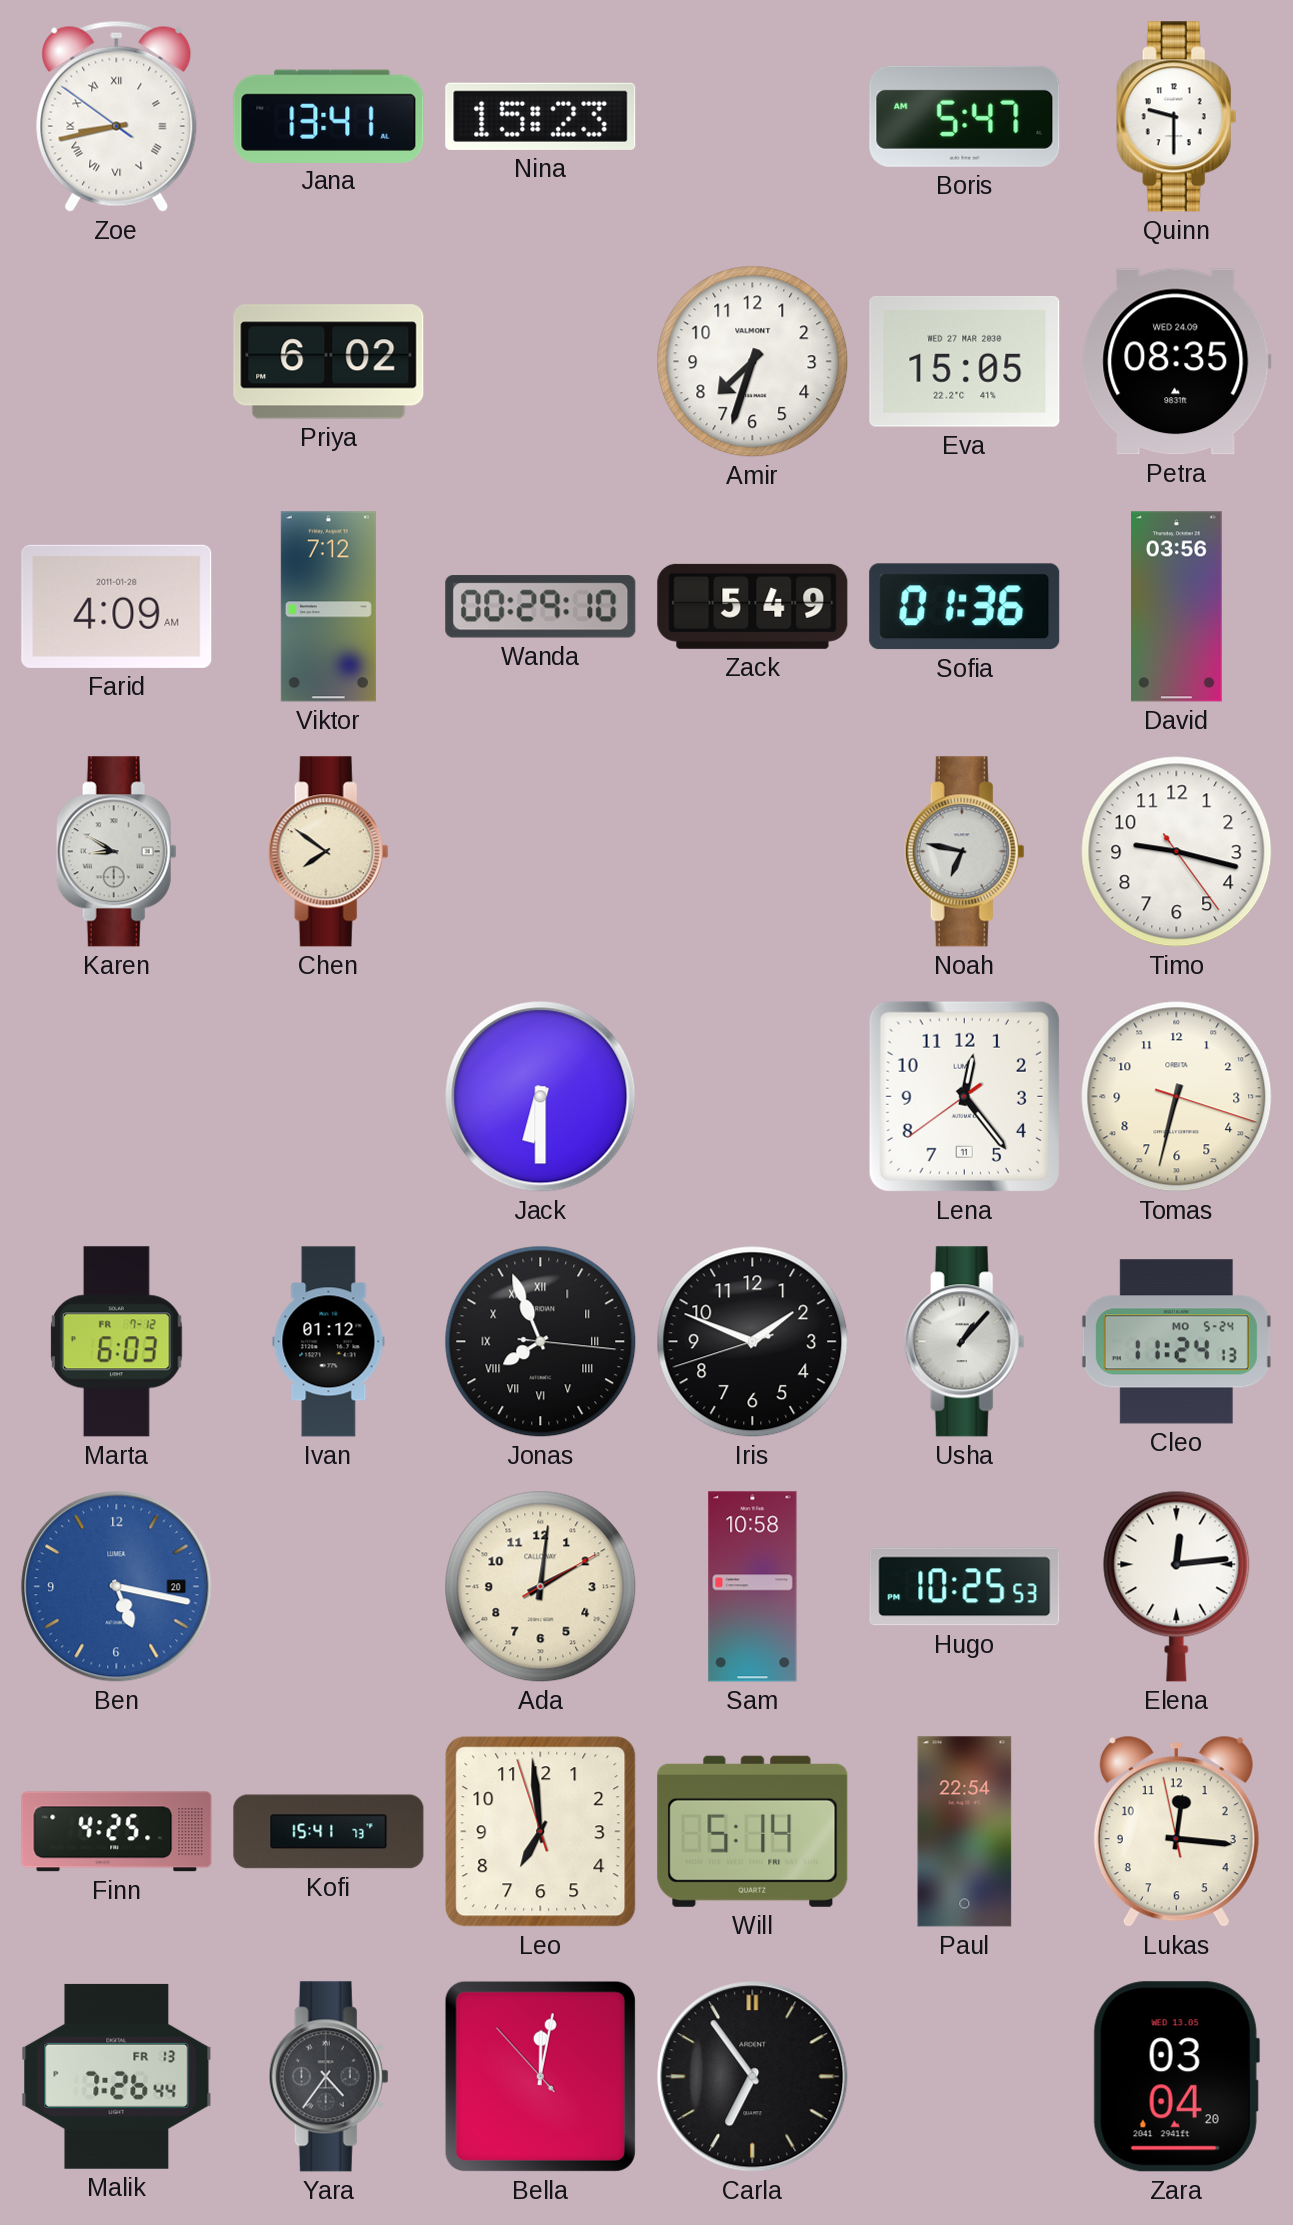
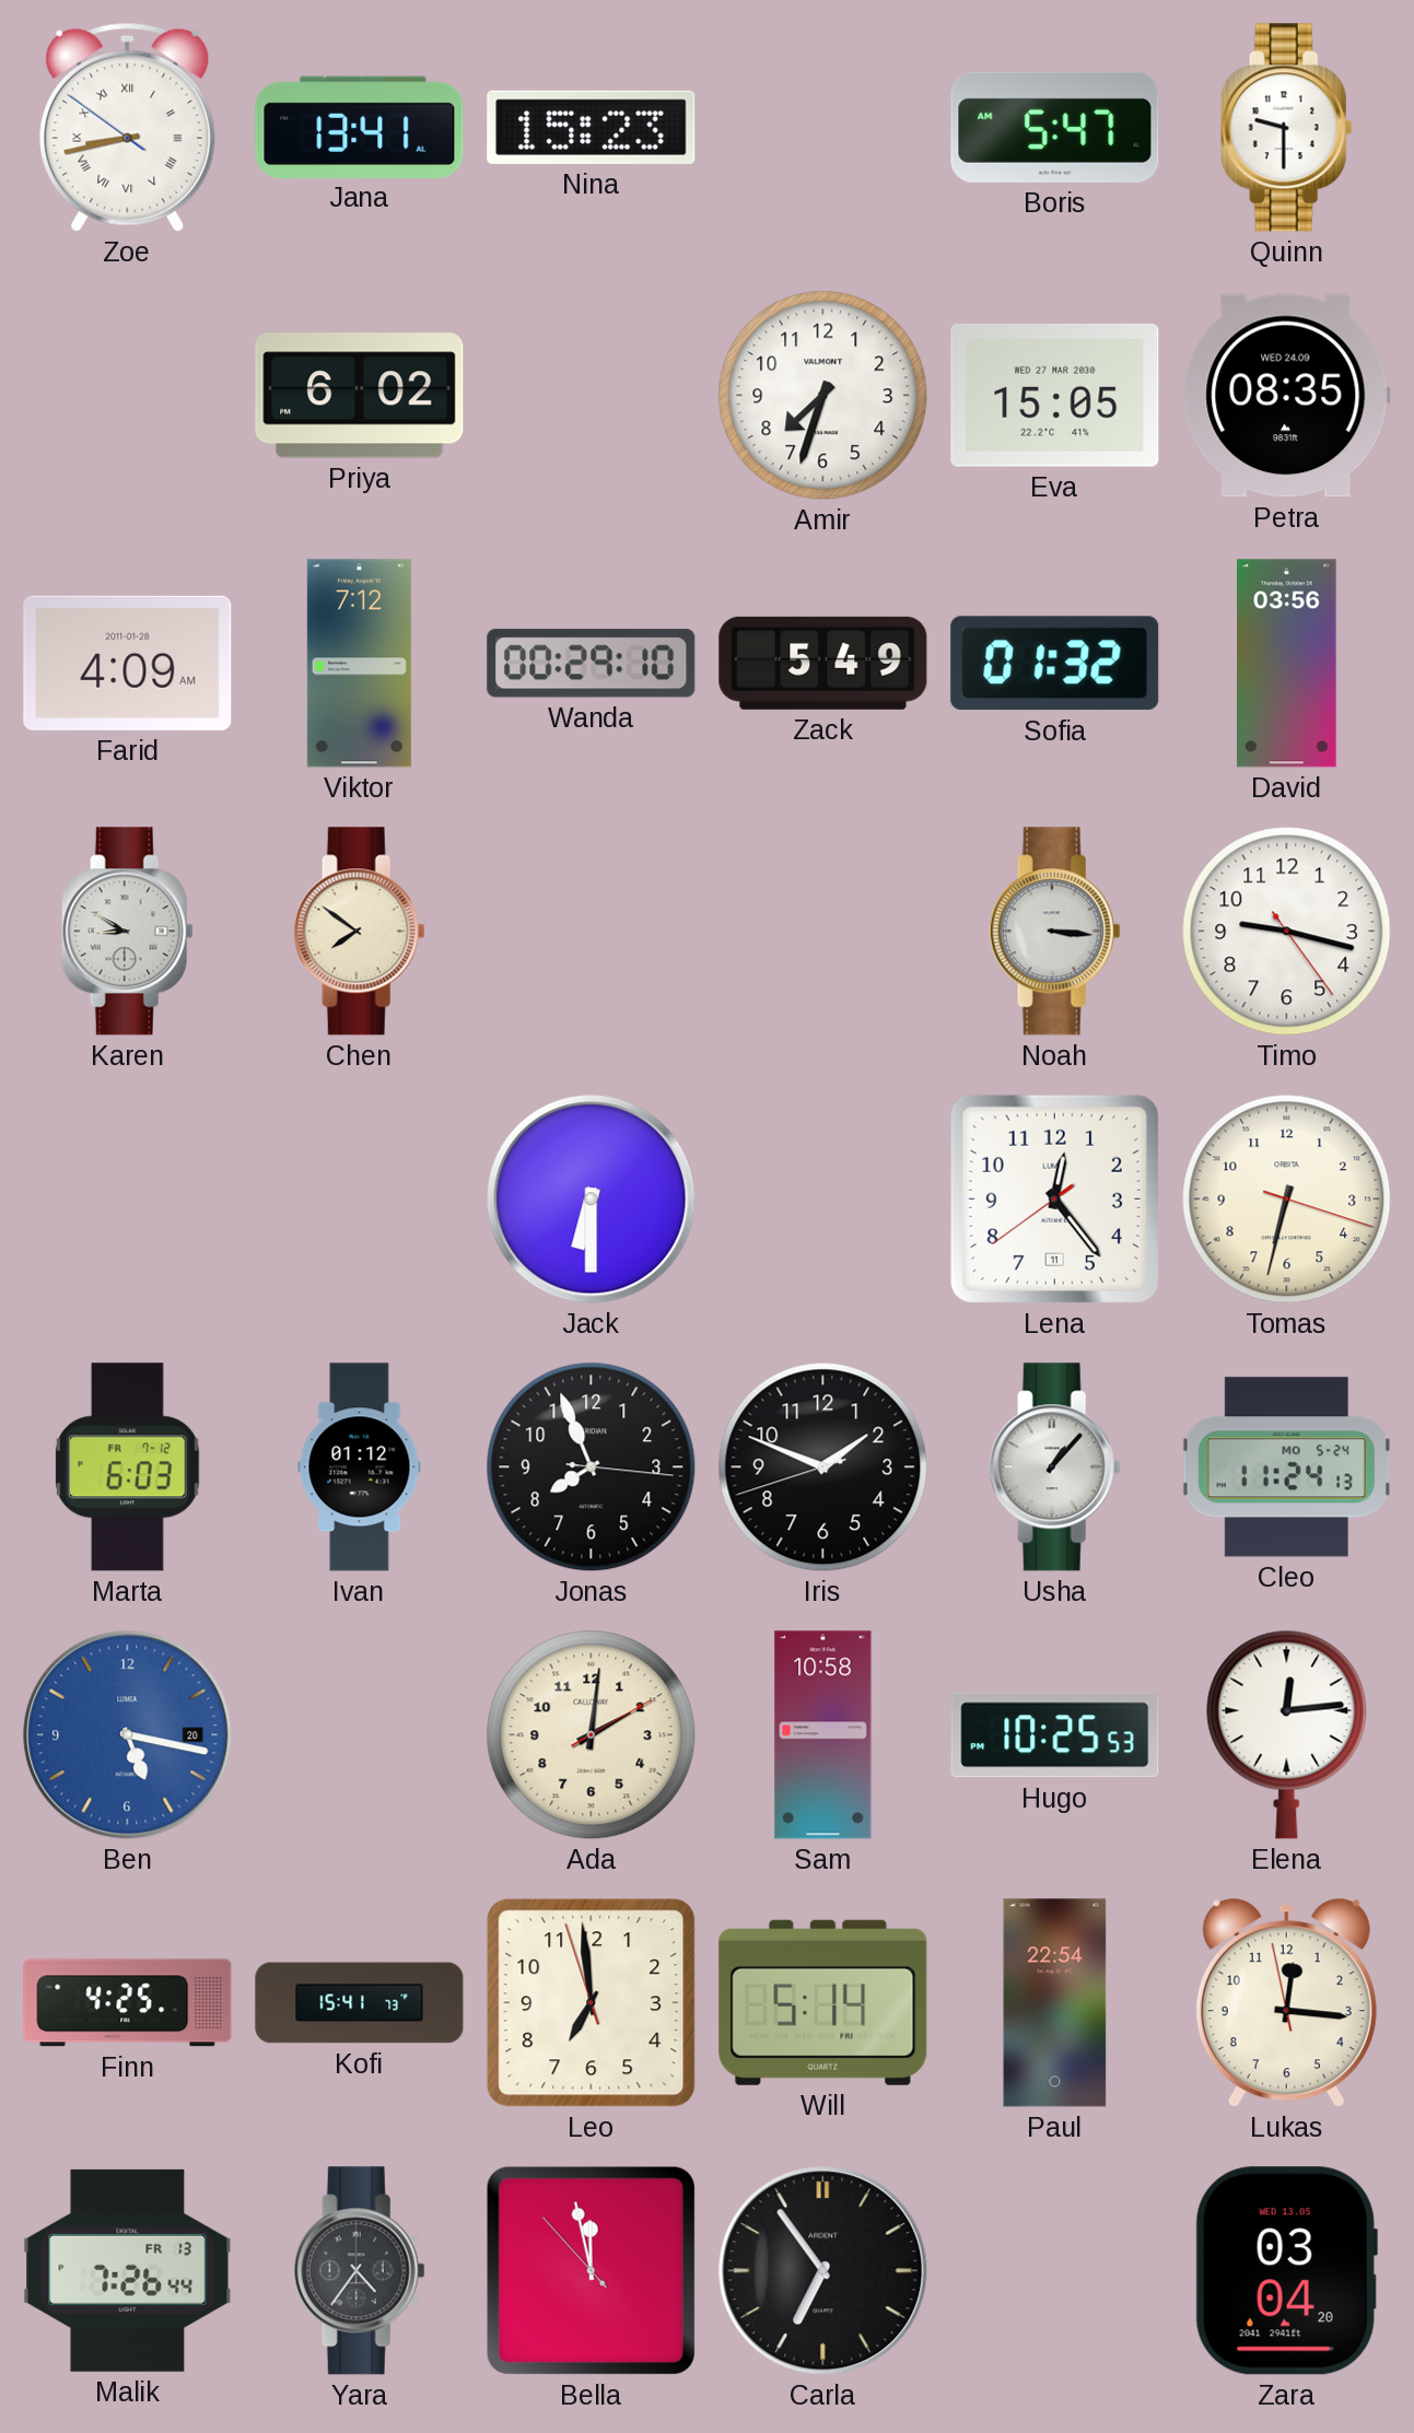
Sofia: 01:36 -> 01:32
Noah: 6:47 -> 3:16
Jonas numerals: Roman -> Arabic
Bella: 12:01 -> 11:57
